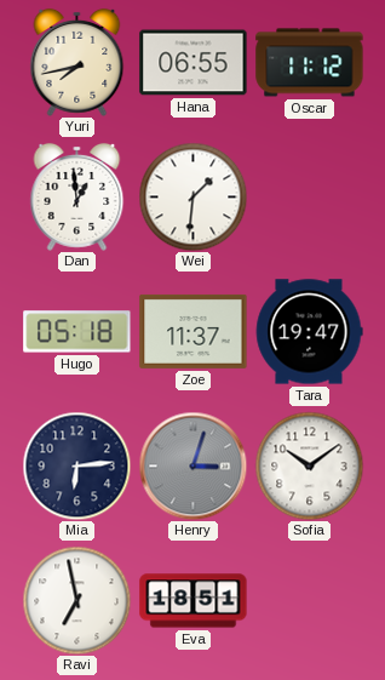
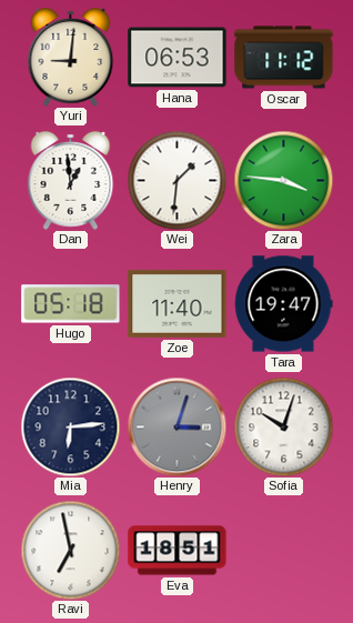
Yuri: 7:43 -> 9:01
Hana: 06:55 -> 06:53
Zara: none -> 3:46
Zoe: 11:37 -> 11:40
Sofia: 10:09 -> 10:03
